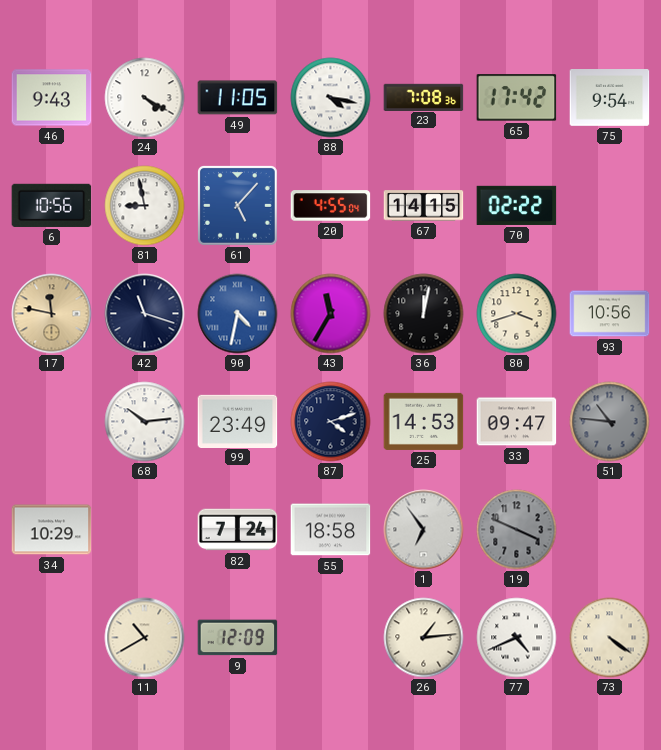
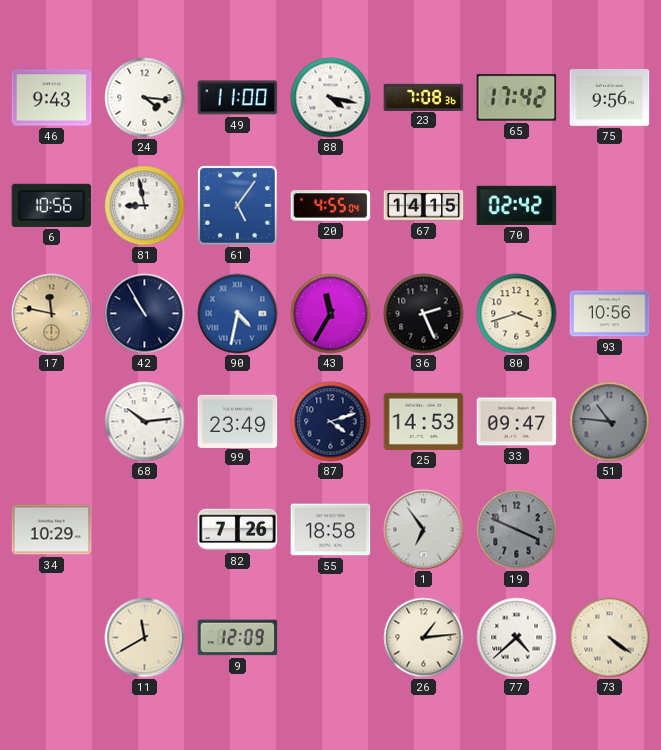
24: 4:20 -> 4:16
49: 11:05 -> 11:00
75: 9:54 -> 9:56
61: 5:07 -> 5:06
70: 02:22 -> 02:42
42: 11:18 -> 10:55
36: 12:02 -> 2:26
82: 7:24 -> 7:26
11: 10:40 -> 11:40
77: 4:41 -> 4:38
